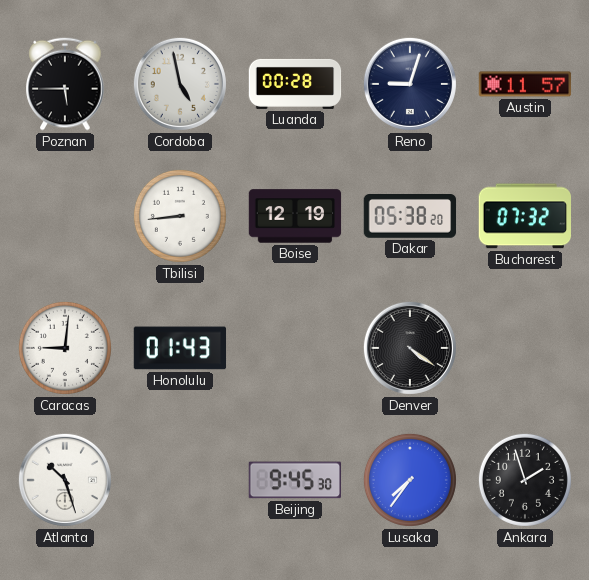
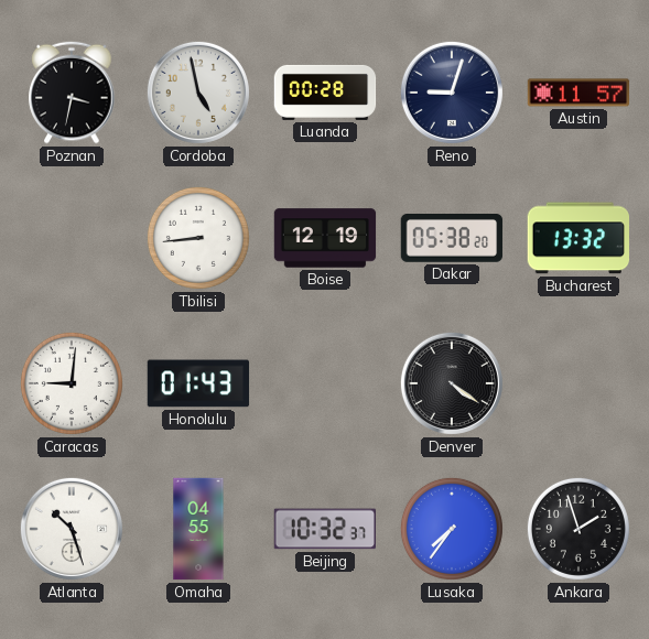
Poznan: 5:45 -> 3:32
Bucharest: 07:32 -> 13:32
Omaha: none -> 04:55
Beijing: 9:45 -> 10:32
